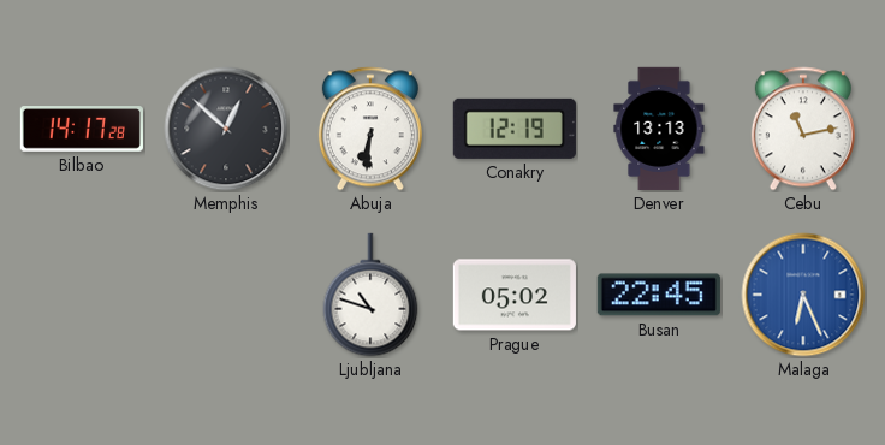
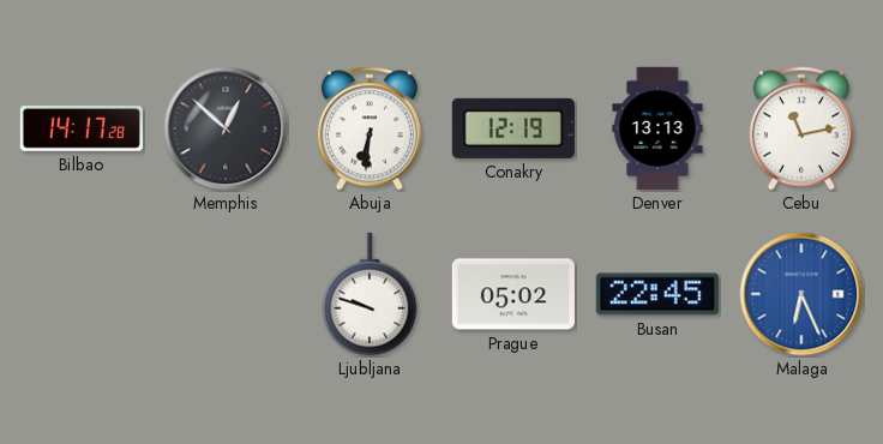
Ljubljana: 10:48 -> 9:48
